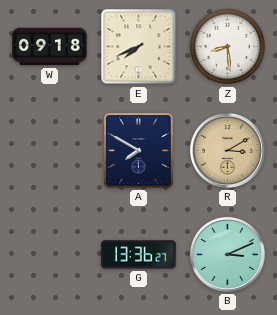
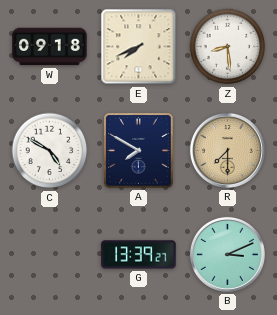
C: none -> 4:50
R: 3:10 -> 7:30
G: 13:36 -> 13:39
